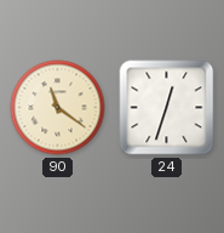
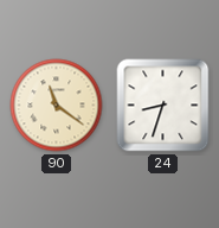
24: 12:33 -> 8:33
